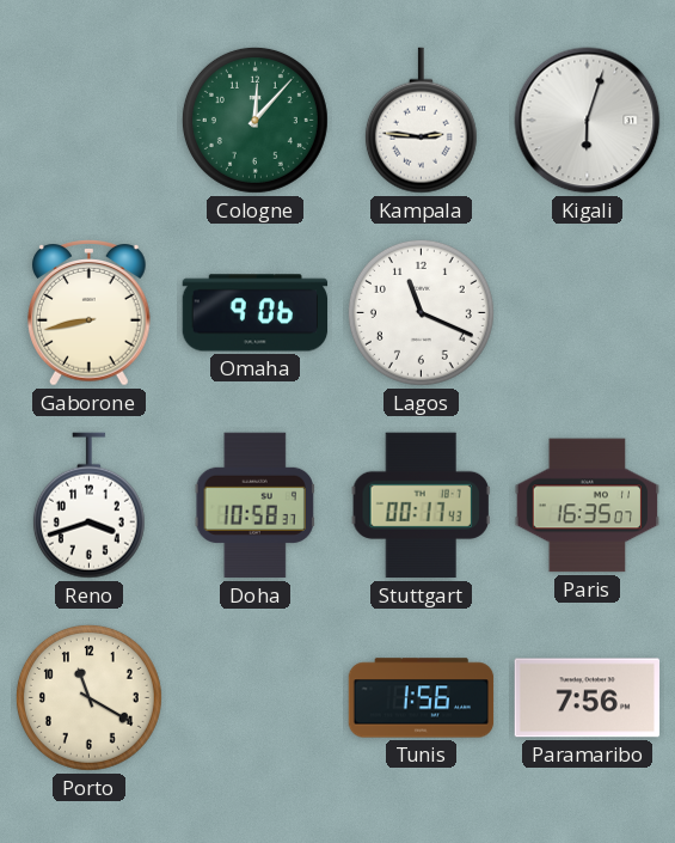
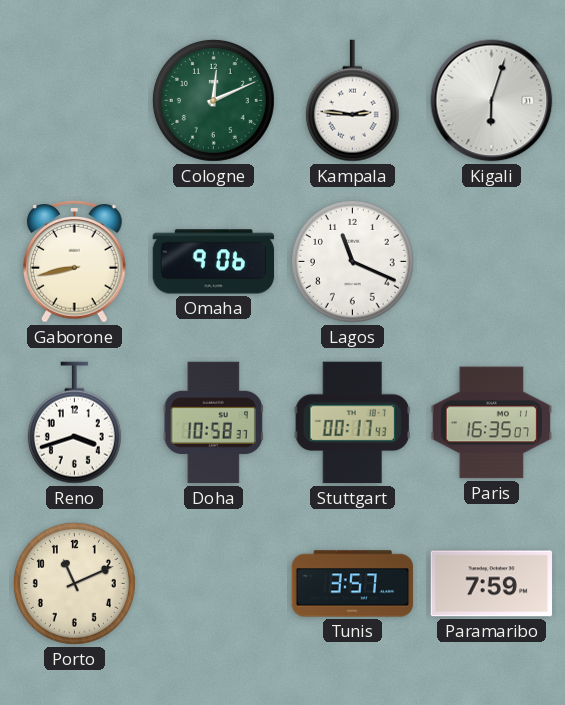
Cologne: 12:07 -> 12:11
Porto: 11:20 -> 11:11
Tunis: 1:56 -> 3:57
Paramaribo: 7:56 -> 7:59
